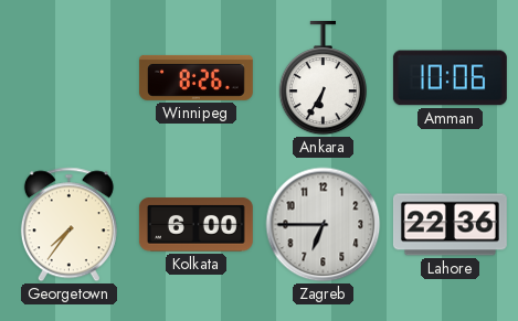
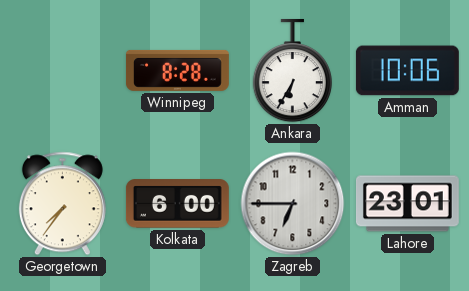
Winnipeg: 8:26 -> 8:28
Lahore: 22:36 -> 23:01
